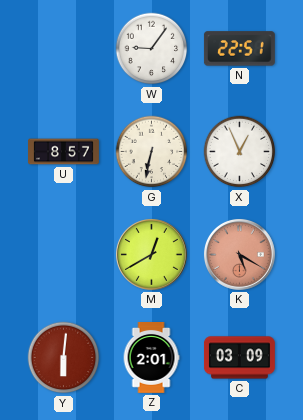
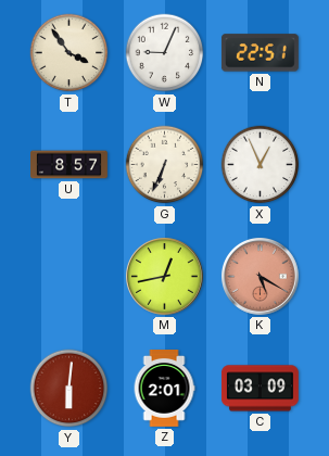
T: none -> 3:54
W: 9:06 -> 9:04
G: 6:32 -> 6:34
M: 12:40 -> 12:43
